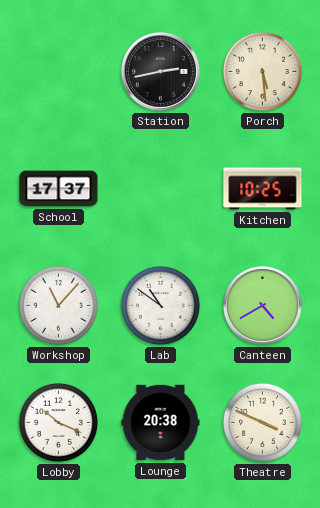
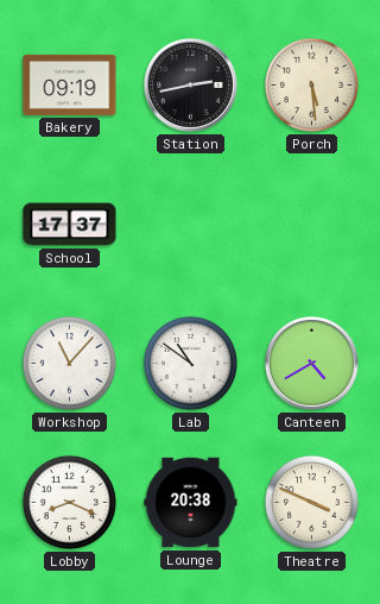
Bakery: none -> 09:19
Kitchen: 10:25 -> none
Lobby: 10:19 -> 8:19
